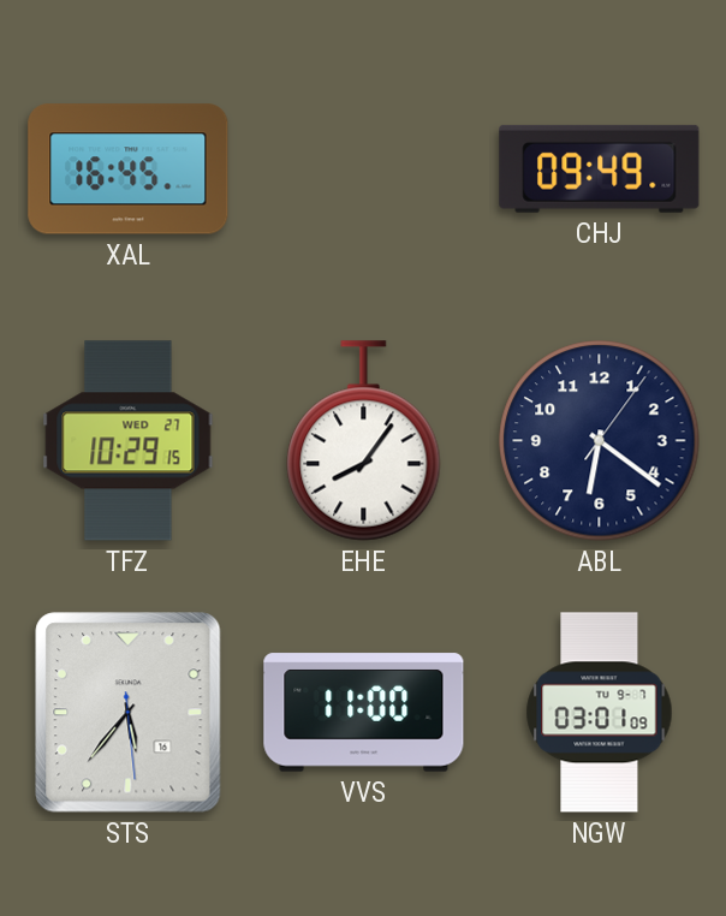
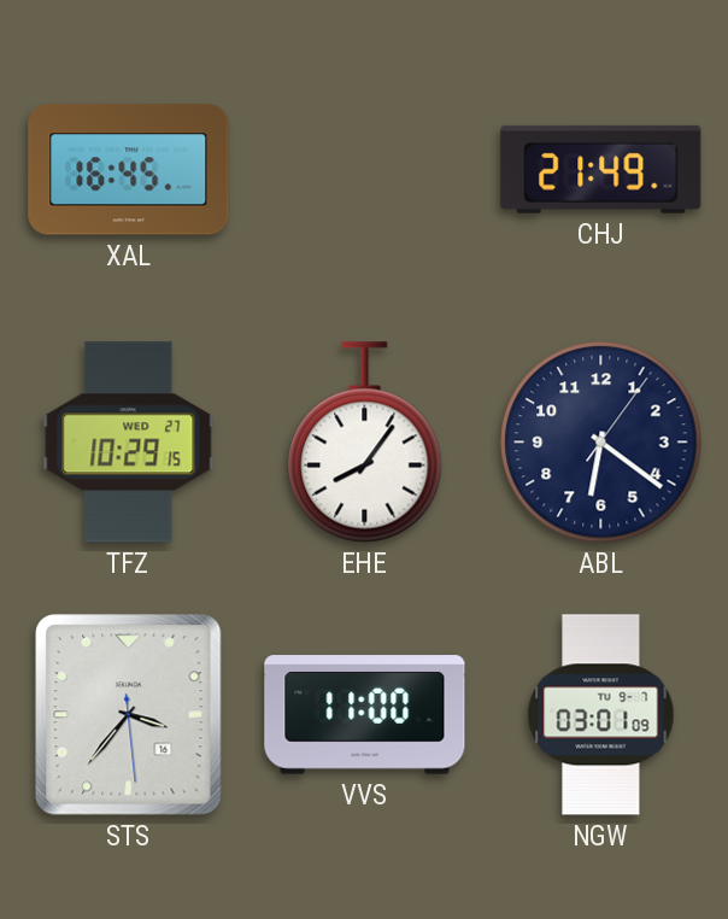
CHJ: 09:49 -> 21:49
STS: 5:36 -> 3:36
